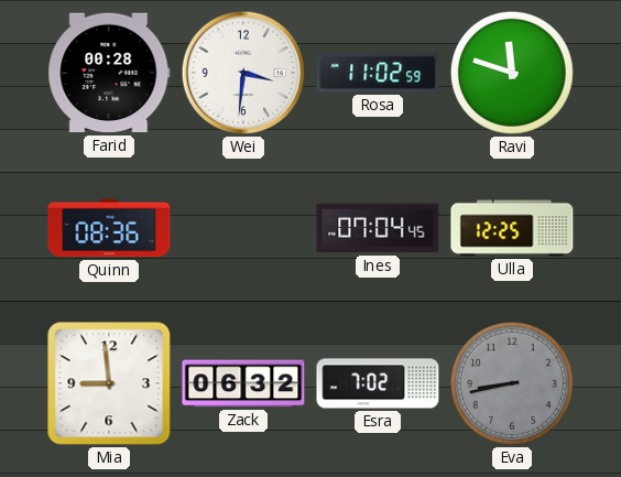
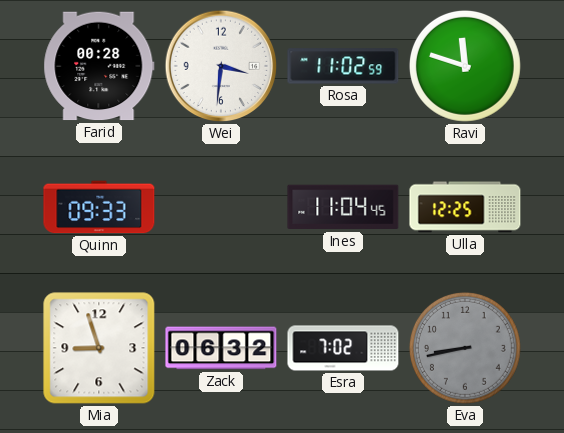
Quinn: 08:36 -> 09:33
Ines: 07:04 -> 11:04
Mia: 8:59 -> 8:57
